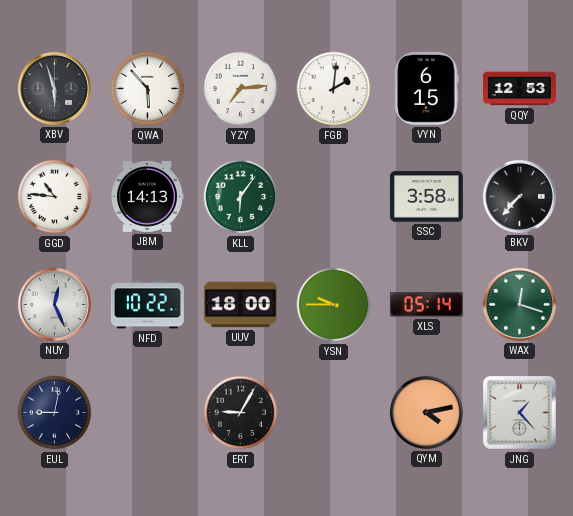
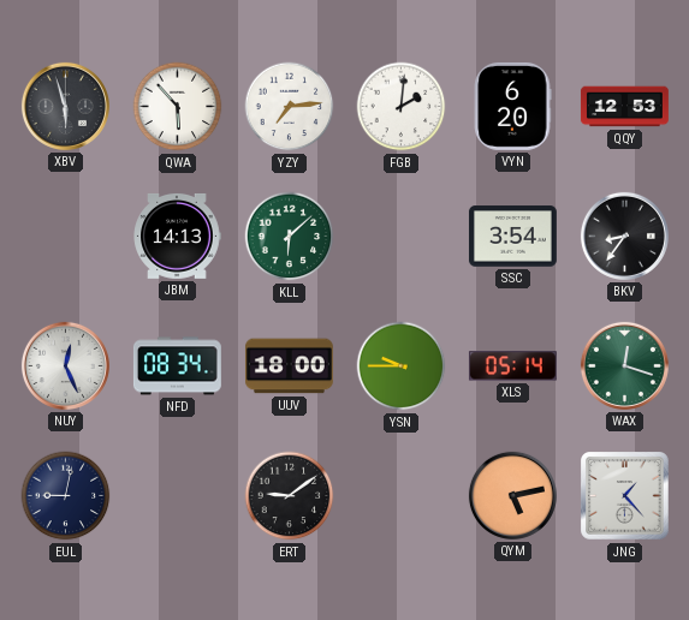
VYN: 6:15 -> 6:20
GGD: 10:46 -> none
KLL: 6:06 -> 6:08
SSC: 3:58 -> 3:54
BKV: 7:37 -> 8:36
NFD: 10:22 -> 08:34
ERT: 9:05 -> 9:09
QYM: 4:13 -> 5:13
